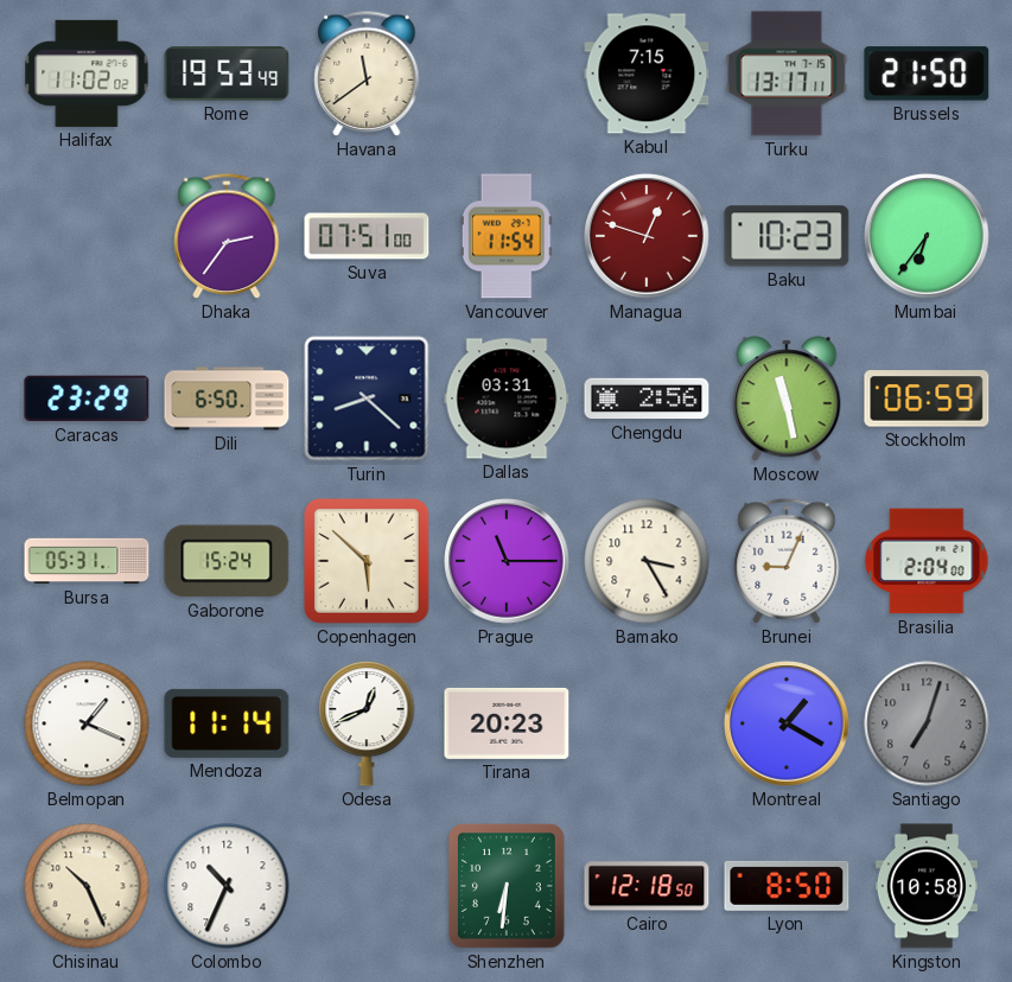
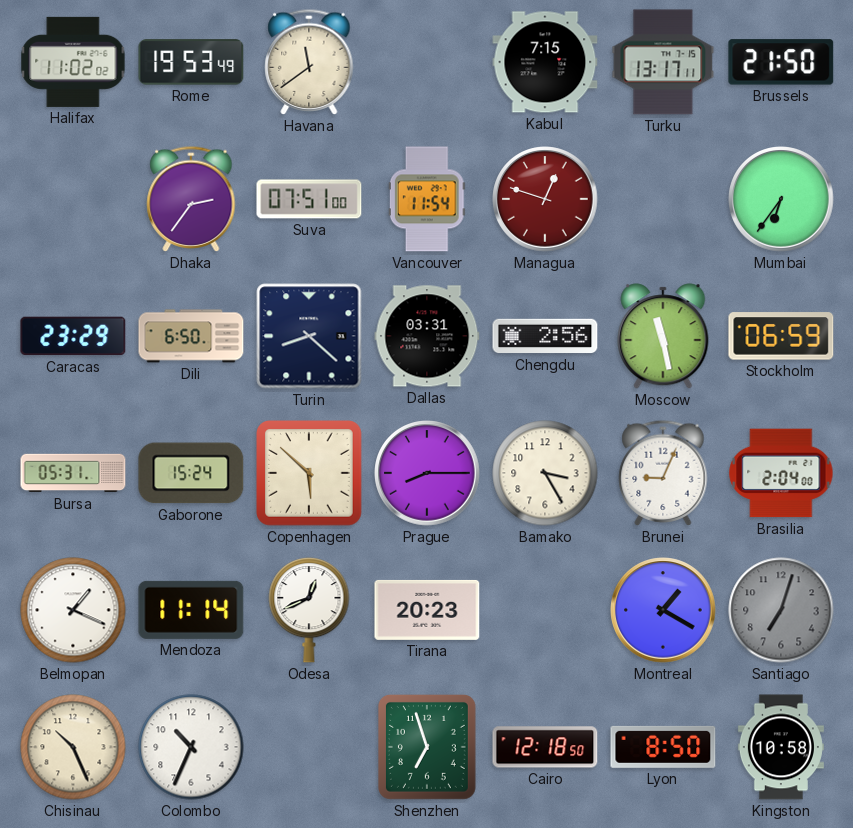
Baku: 10:23 -> none
Prague: 11:15 -> 8:15
Shenzhen: 6:31 -> 6:57
